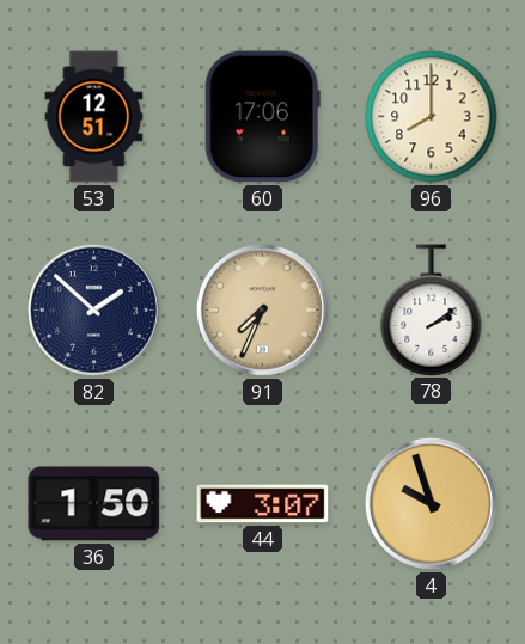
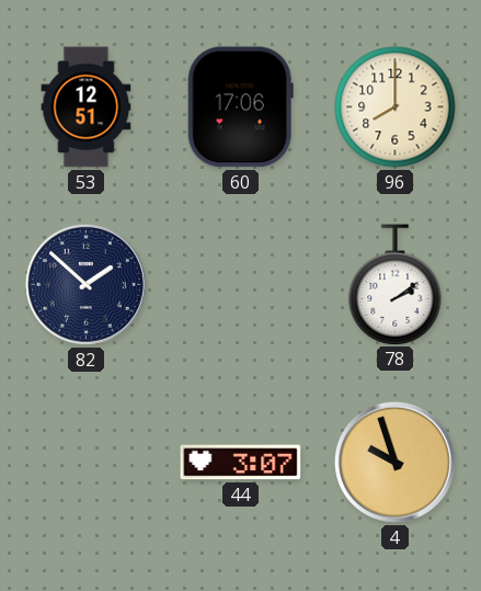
91: 7:34 -> none
36: 1:50 -> none
